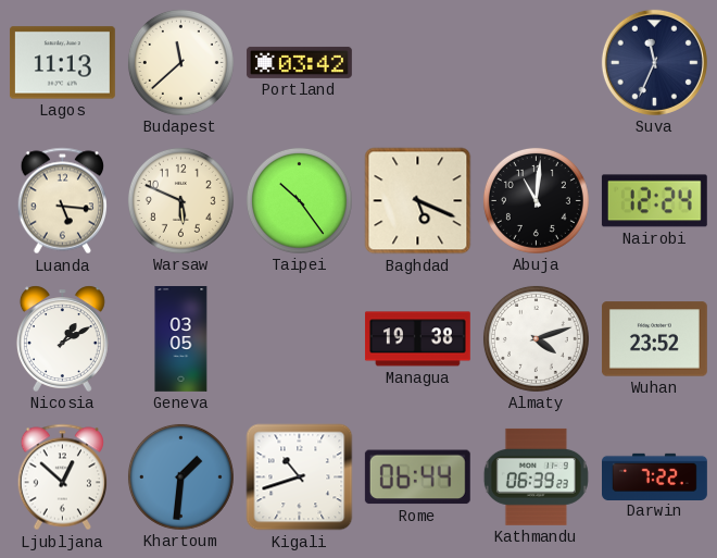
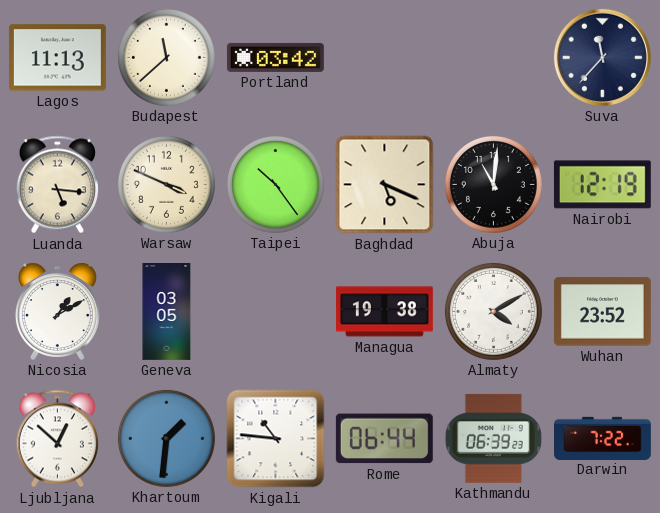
Suva: 11:34 -> 11:37
Warsaw: 5:49 -> 3:49
Nairobi: 12:24 -> 12:19
Almaty: 4:12 -> 4:10
Kigali: 10:42 -> 10:46
